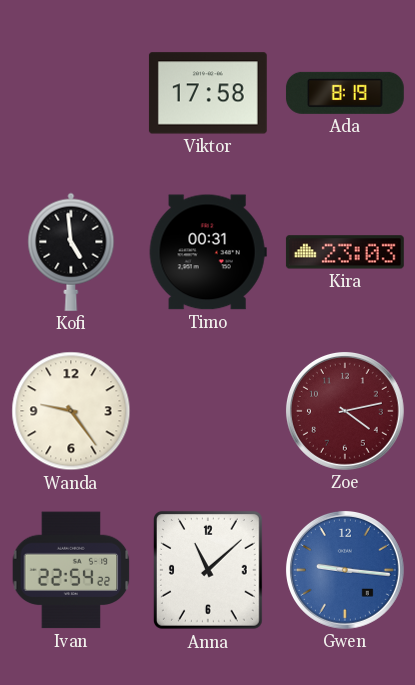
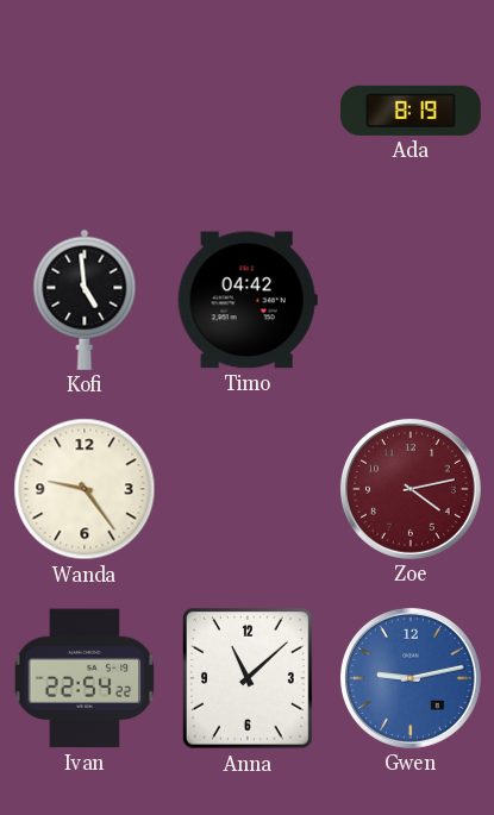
Viktor: 17:58 -> none
Timo: 00:31 -> 04:42
Kira: 23:03 -> none
Gwen: 9:16 -> 9:13
